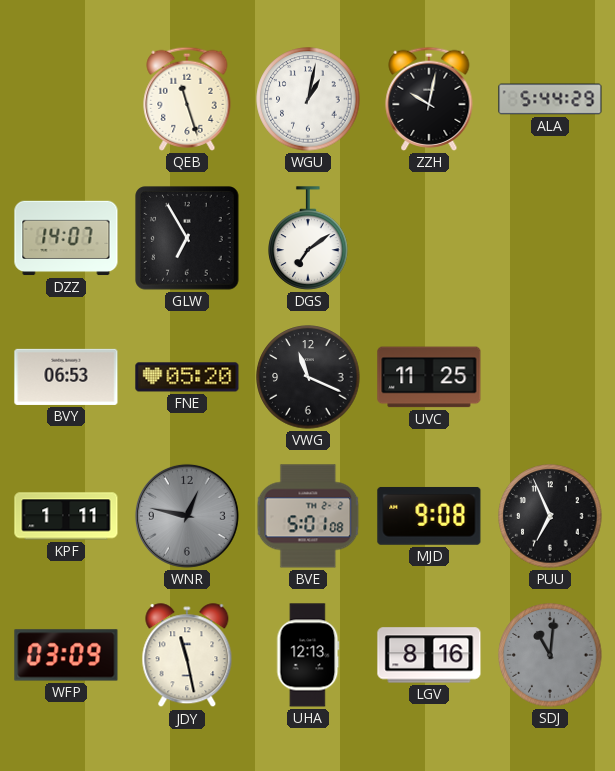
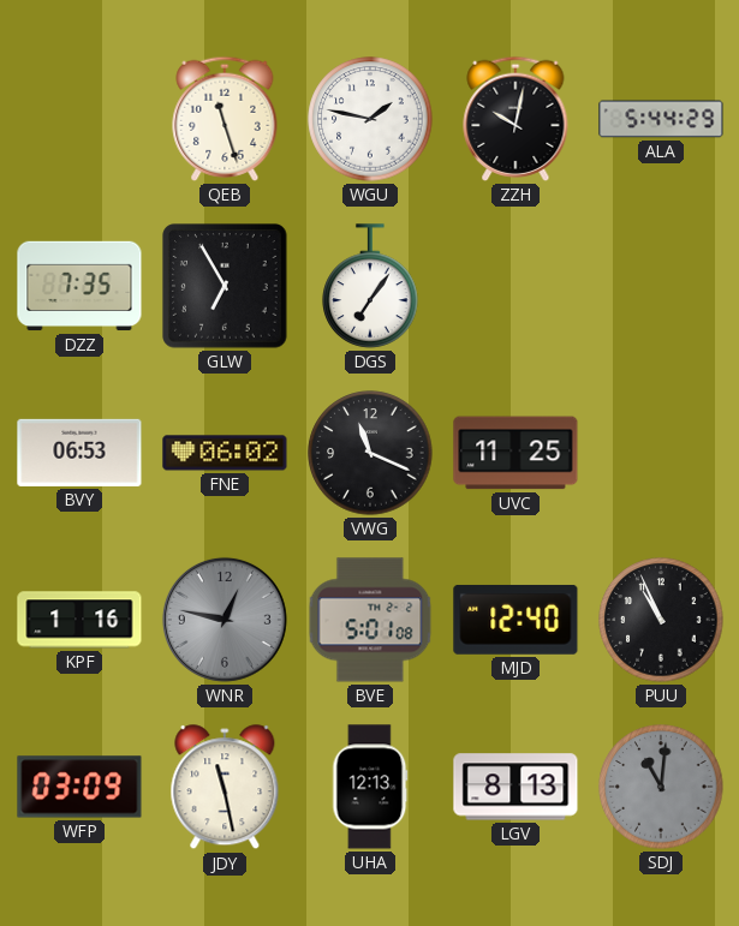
WGU: 1:02 -> 1:47
DZZ: 14:07 -> 7:35
DGS: 7:09 -> 7:06
FNE: 05:20 -> 06:02
KPF: 1:11 -> 1:16
MJD: 9:08 -> 12:40
PUU: 6:56 -> 10:56
LGV: 8:16 -> 8:13
